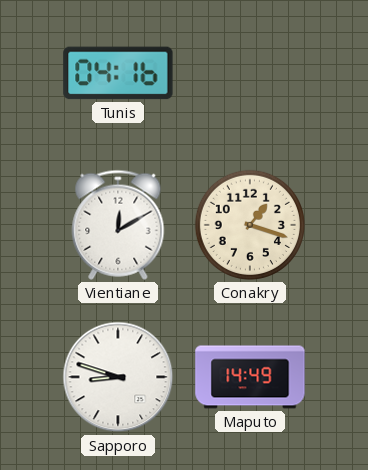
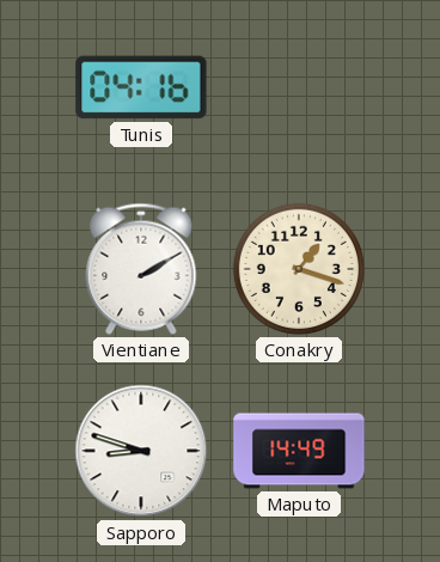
Vientiane: 12:10 -> 2:10
